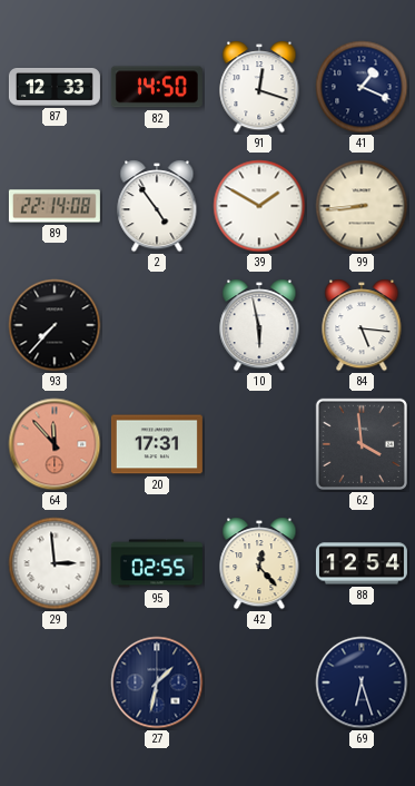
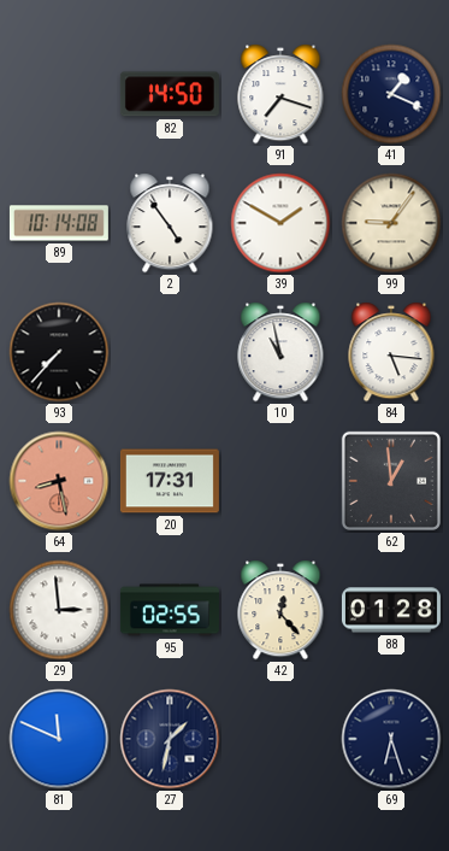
87: 12:33 -> none
91: 12:18 -> 7:18
89: 22:14 -> 10:14
99: 8:44 -> 9:06
10: 5:58 -> 10:58
64: 11:53 -> 8:28
62: 3:59 -> 12:59
88: 12:54 -> 01:28
81: none -> 11:49
